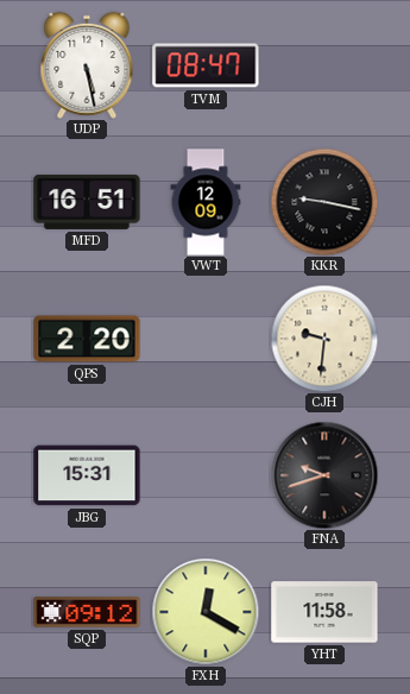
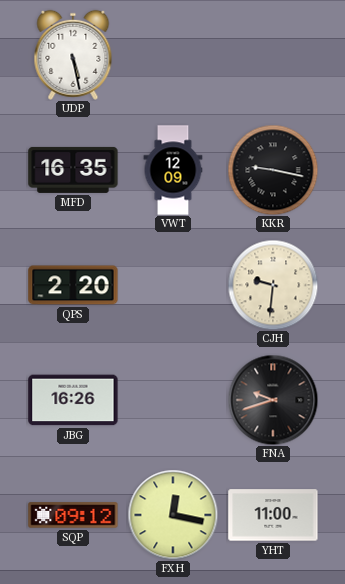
TVM: 08:47 -> none
MFD: 16:51 -> 16:35
JBG: 15:31 -> 16:26
FXH: 12:20 -> 12:17
YHT: 11:58 -> 11:00
